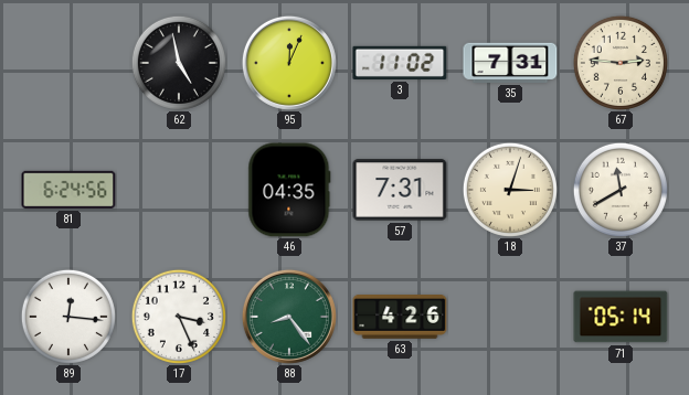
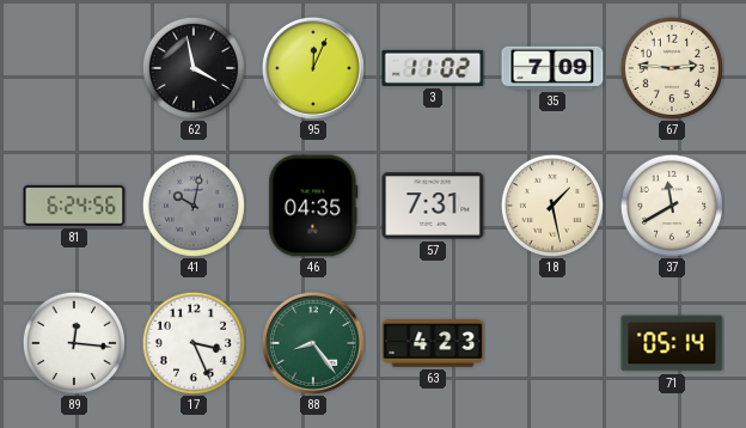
62: 4:58 -> 3:58
35: 7:31 -> 7:09
41: none -> 10:02
18: 3:03 -> 1:28
63: 4:26 -> 4:23
